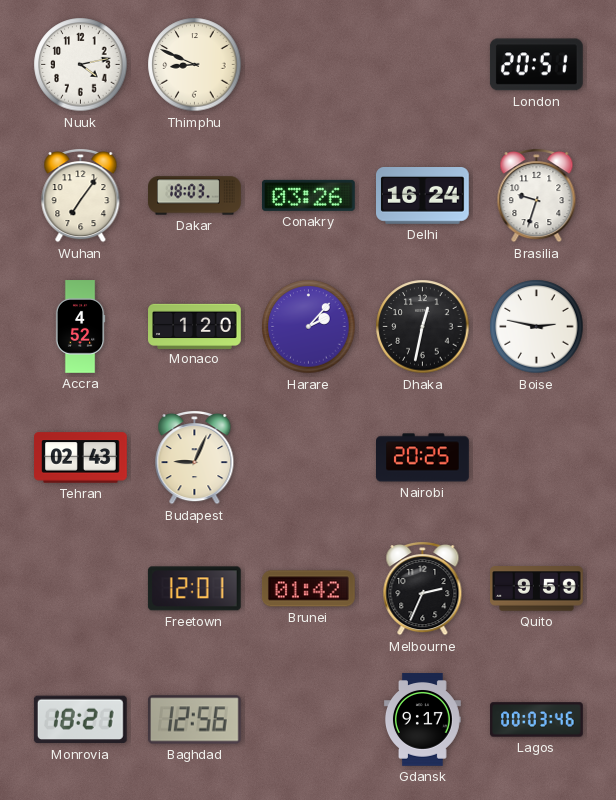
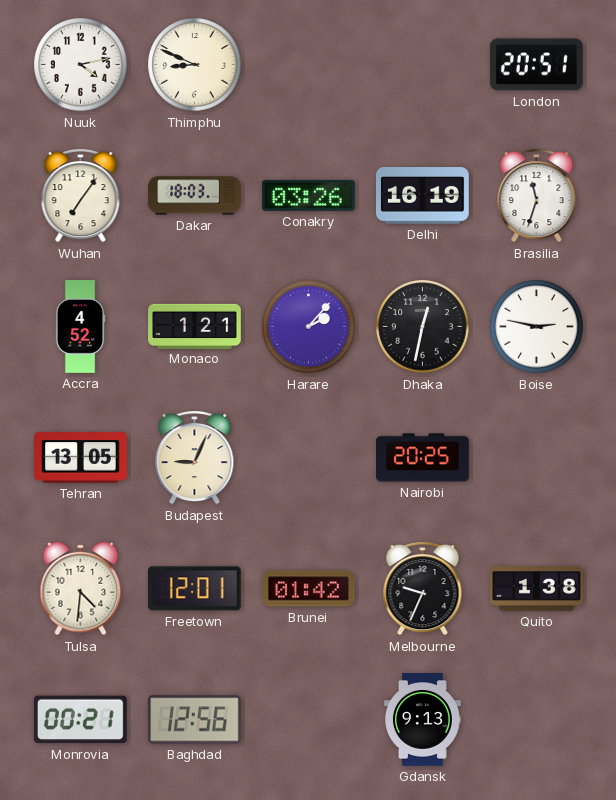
Delhi: 16:24 -> 16:19
Brasilia: 9:33 -> 11:33
Monaco: 1:20 -> 1:21
Tehran: 02:43 -> 13:05
Tulsa: none -> 4:31
Melbourne: 2:34 -> 9:34
Quito: 9:59 -> 1:38
Monrovia: 18:21 -> 00:21
Gdansk: 9:17 -> 9:13
Lagos: 00:03 -> none
